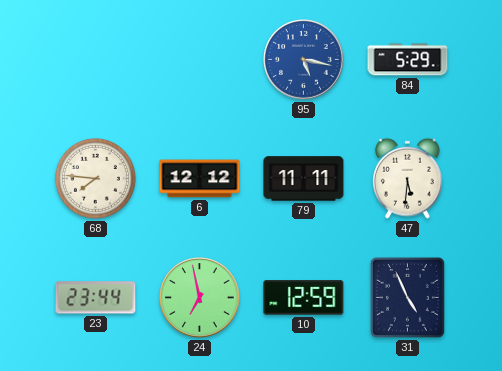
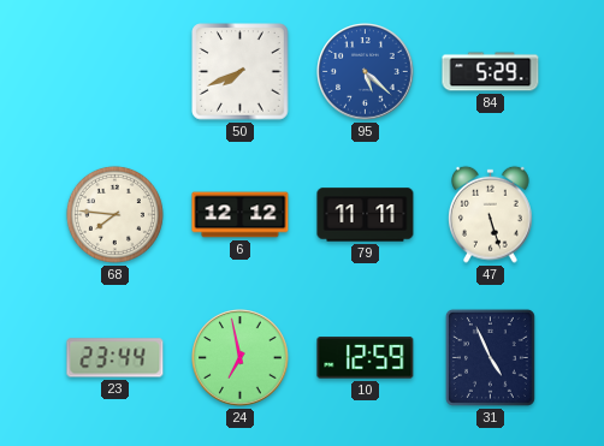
50: none -> 7:41
95: 5:17 -> 5:22
47: 5:31 -> 5:27
